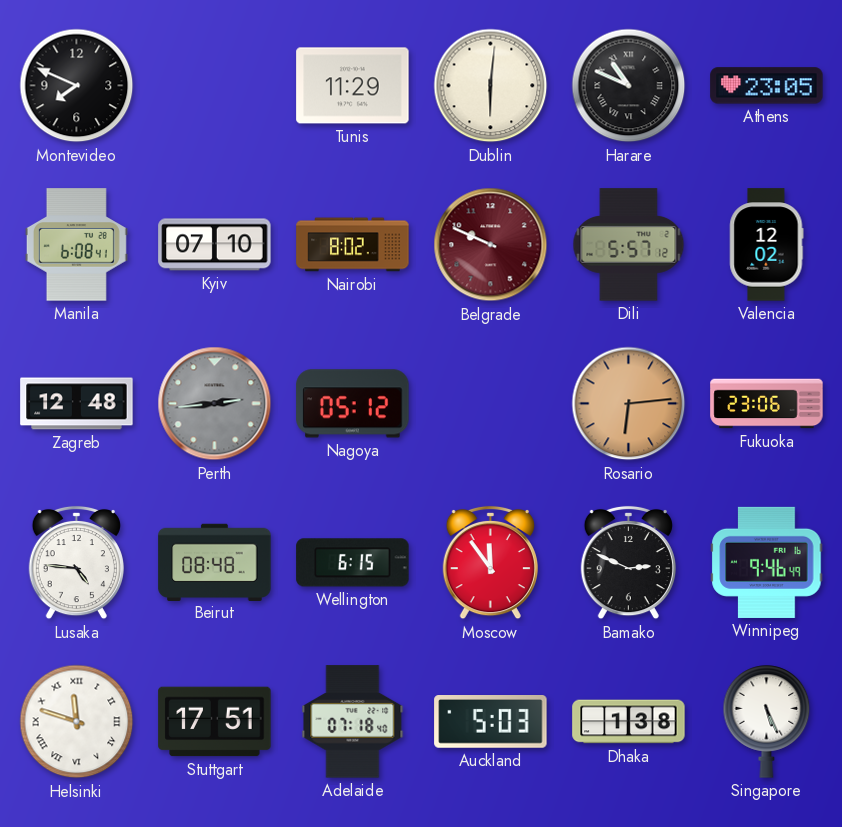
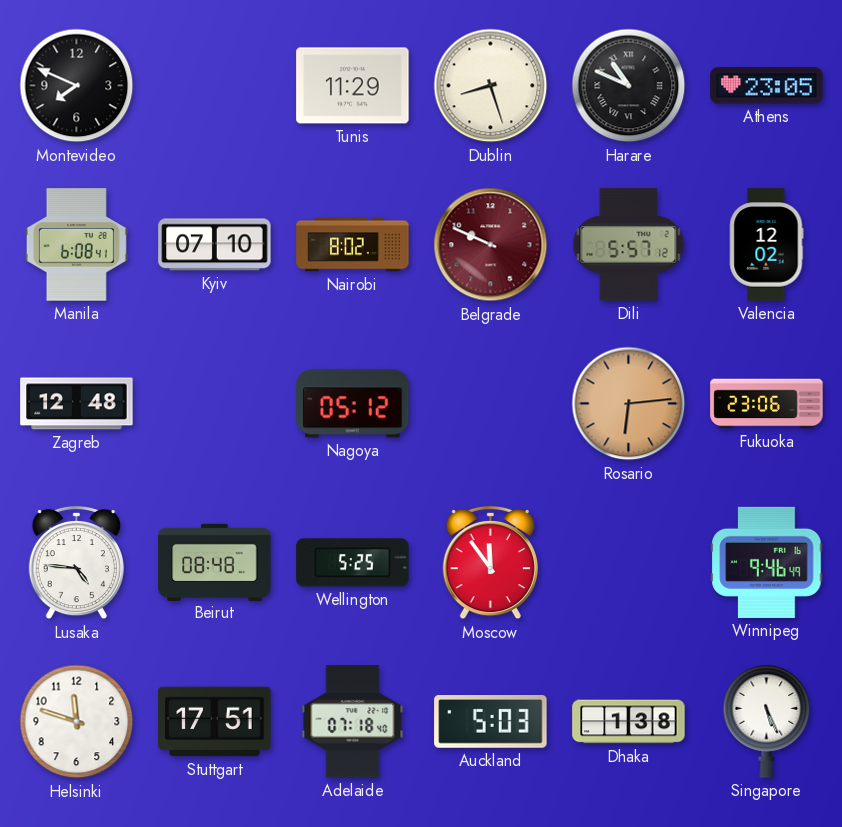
Dublin: 6:01 -> 8:27
Perth: 2:44 -> none
Wellington: 6:15 -> 5:25
Bamako: 2:49 -> none
Helsinki numerals: Roman -> Arabic
